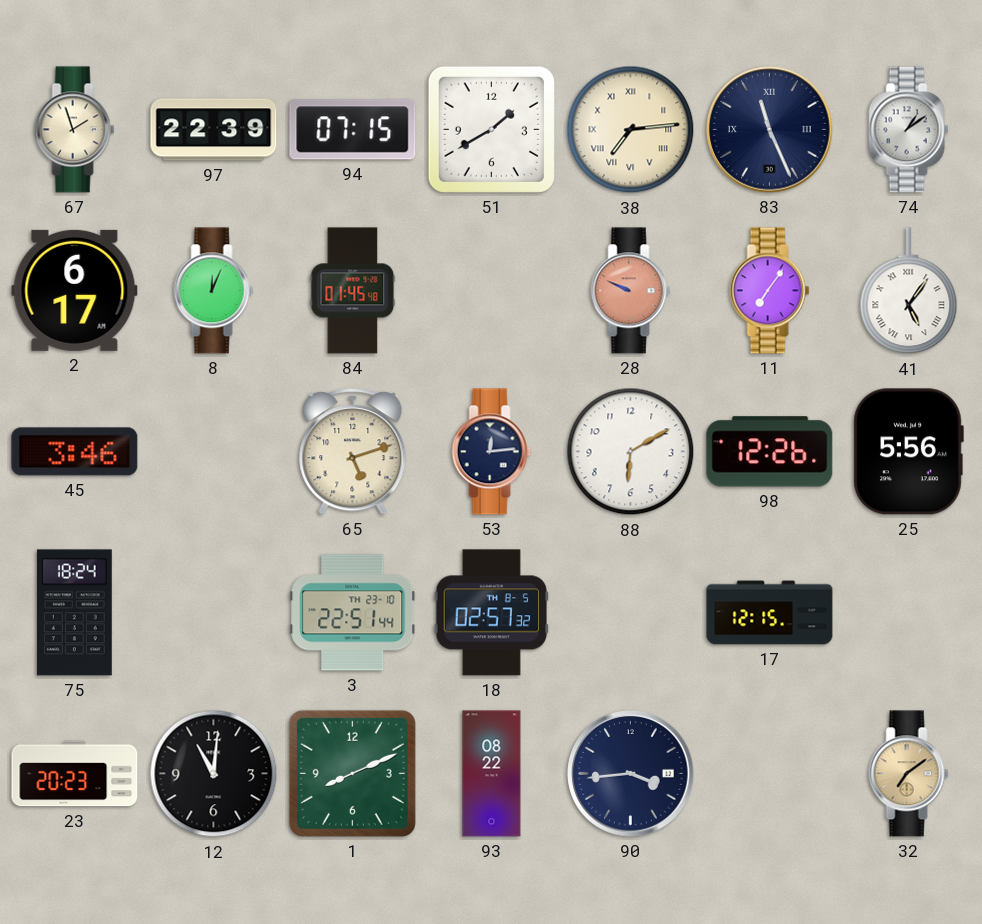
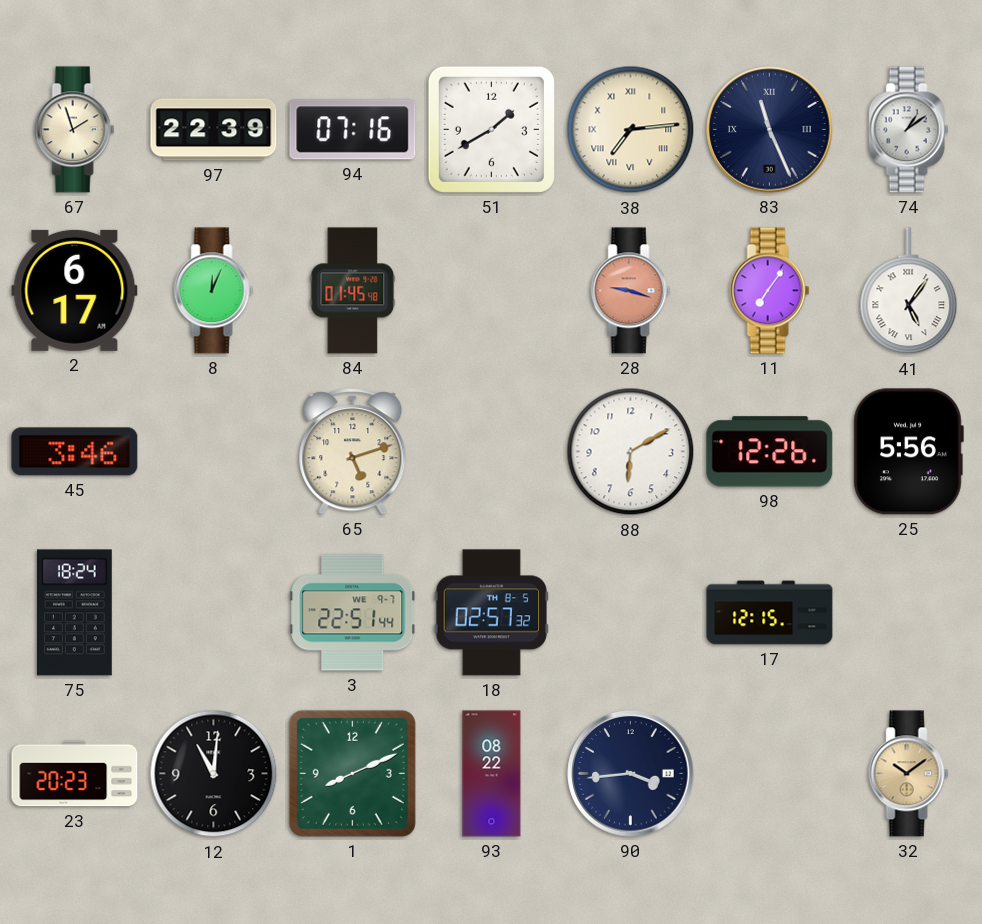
94: 07:15 -> 07:16
28: 9:49 -> 9:18
53: 12:14 -> none
3 date: TH 23-10 -> WE 9-7
32: 7:09 -> 10:09
